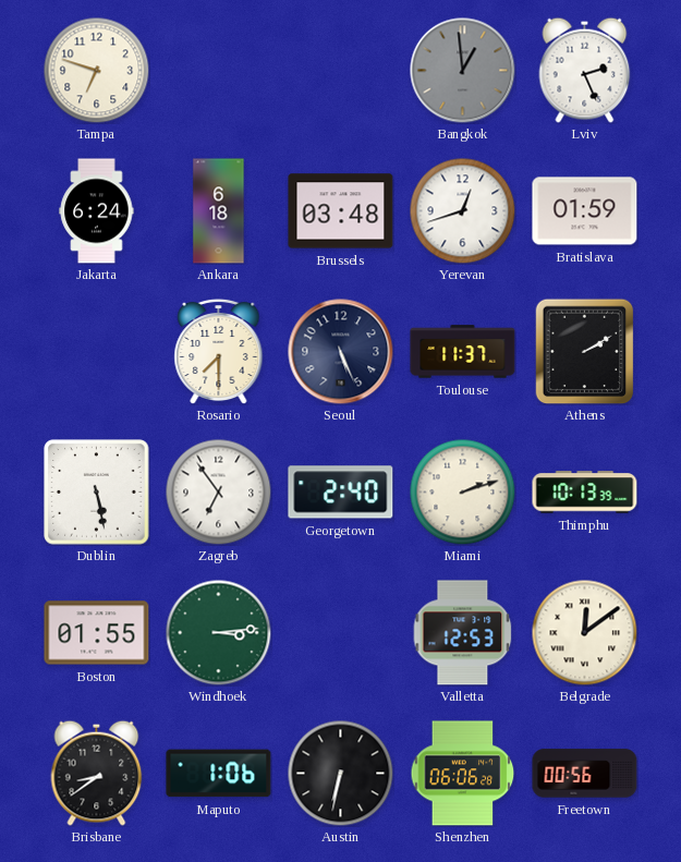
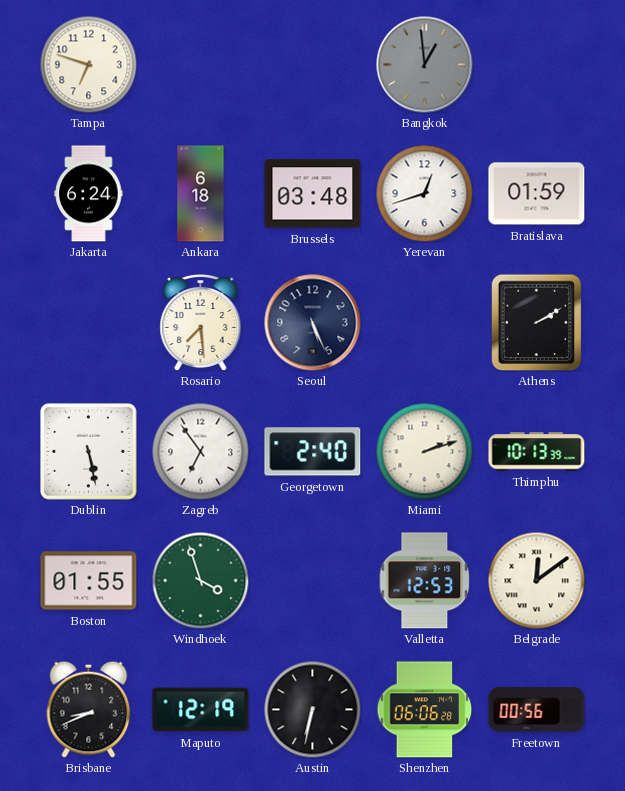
Lviv: 2:26 -> none
Rosario: 7:30 -> 7:29
Toulouse: 11:37 -> none
Windhoek: 3:14 -> 3:57
Brisbane: 8:39 -> 8:41
Maputo: 1:06 -> 12:19
